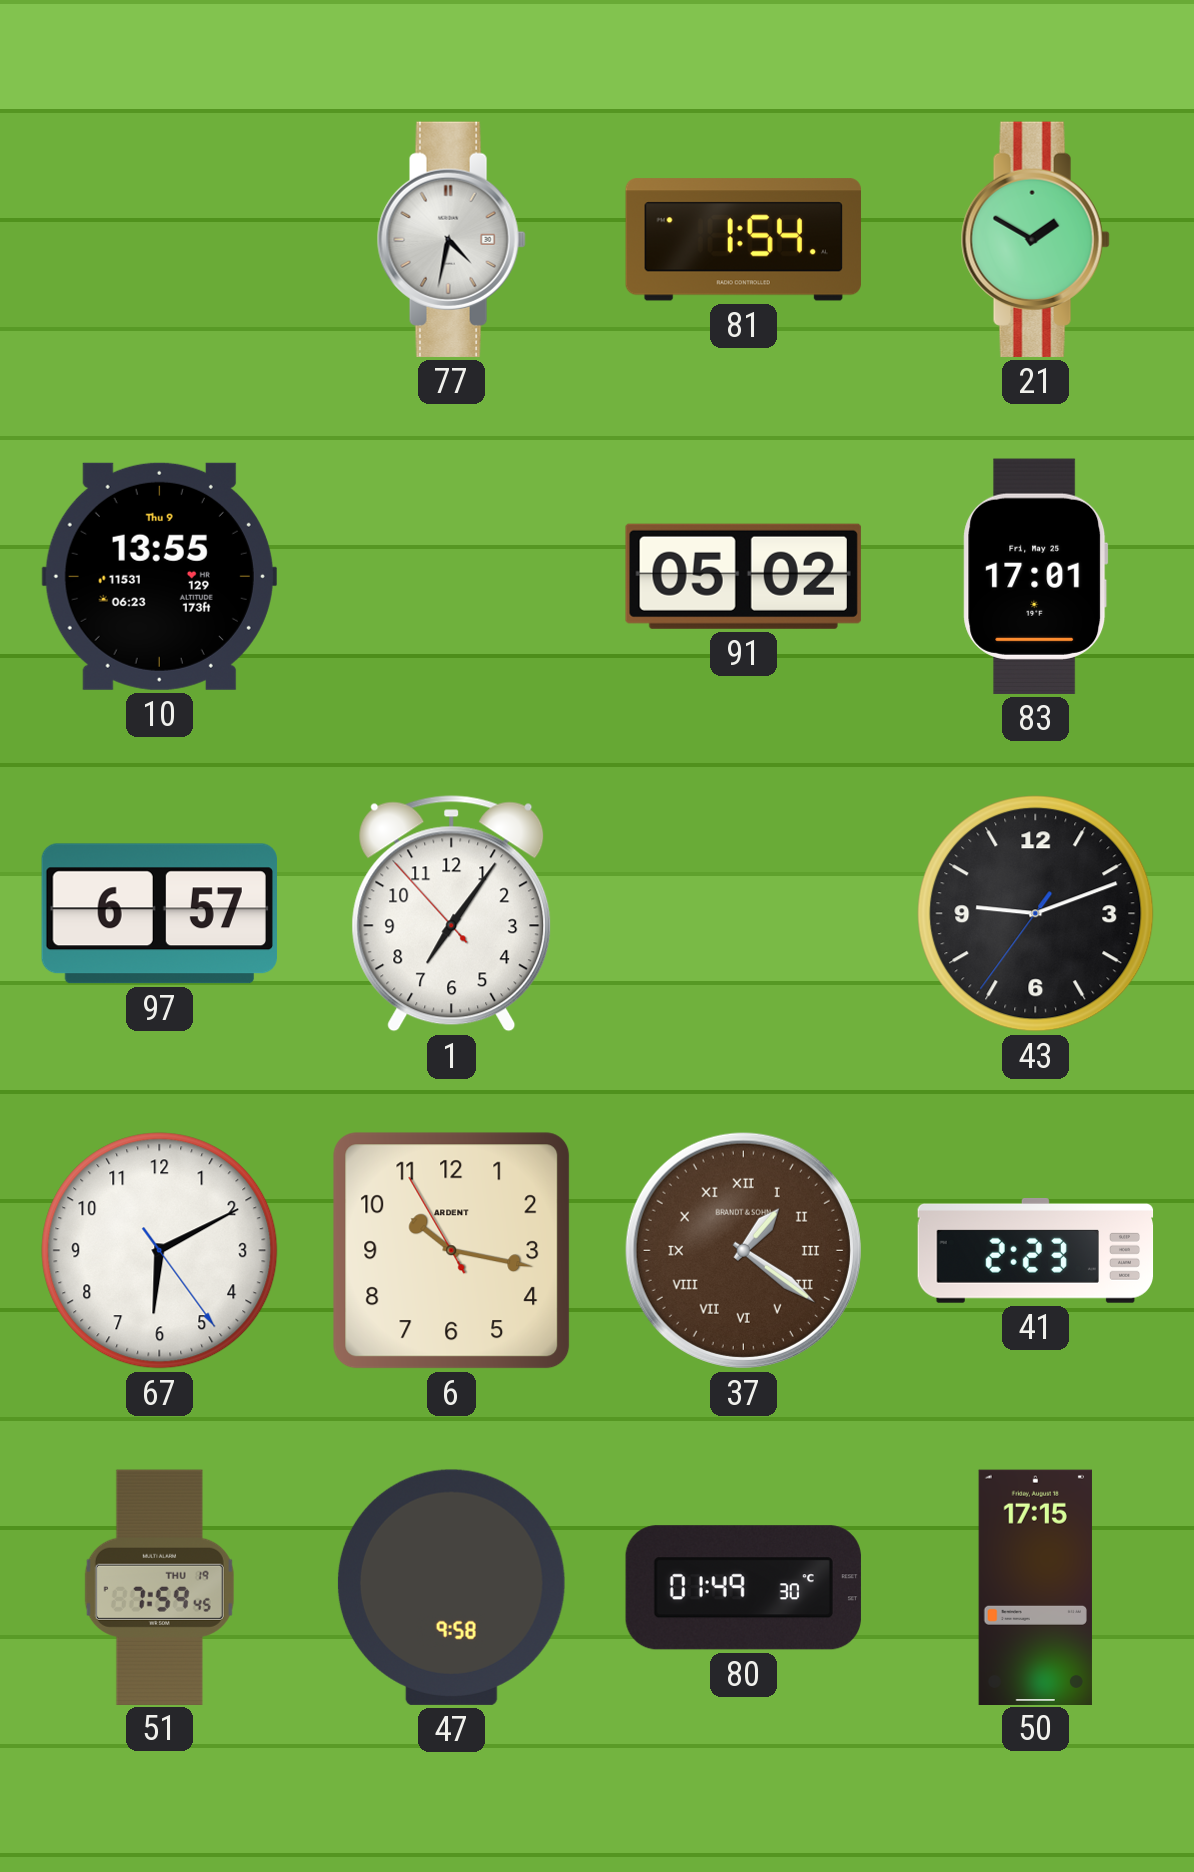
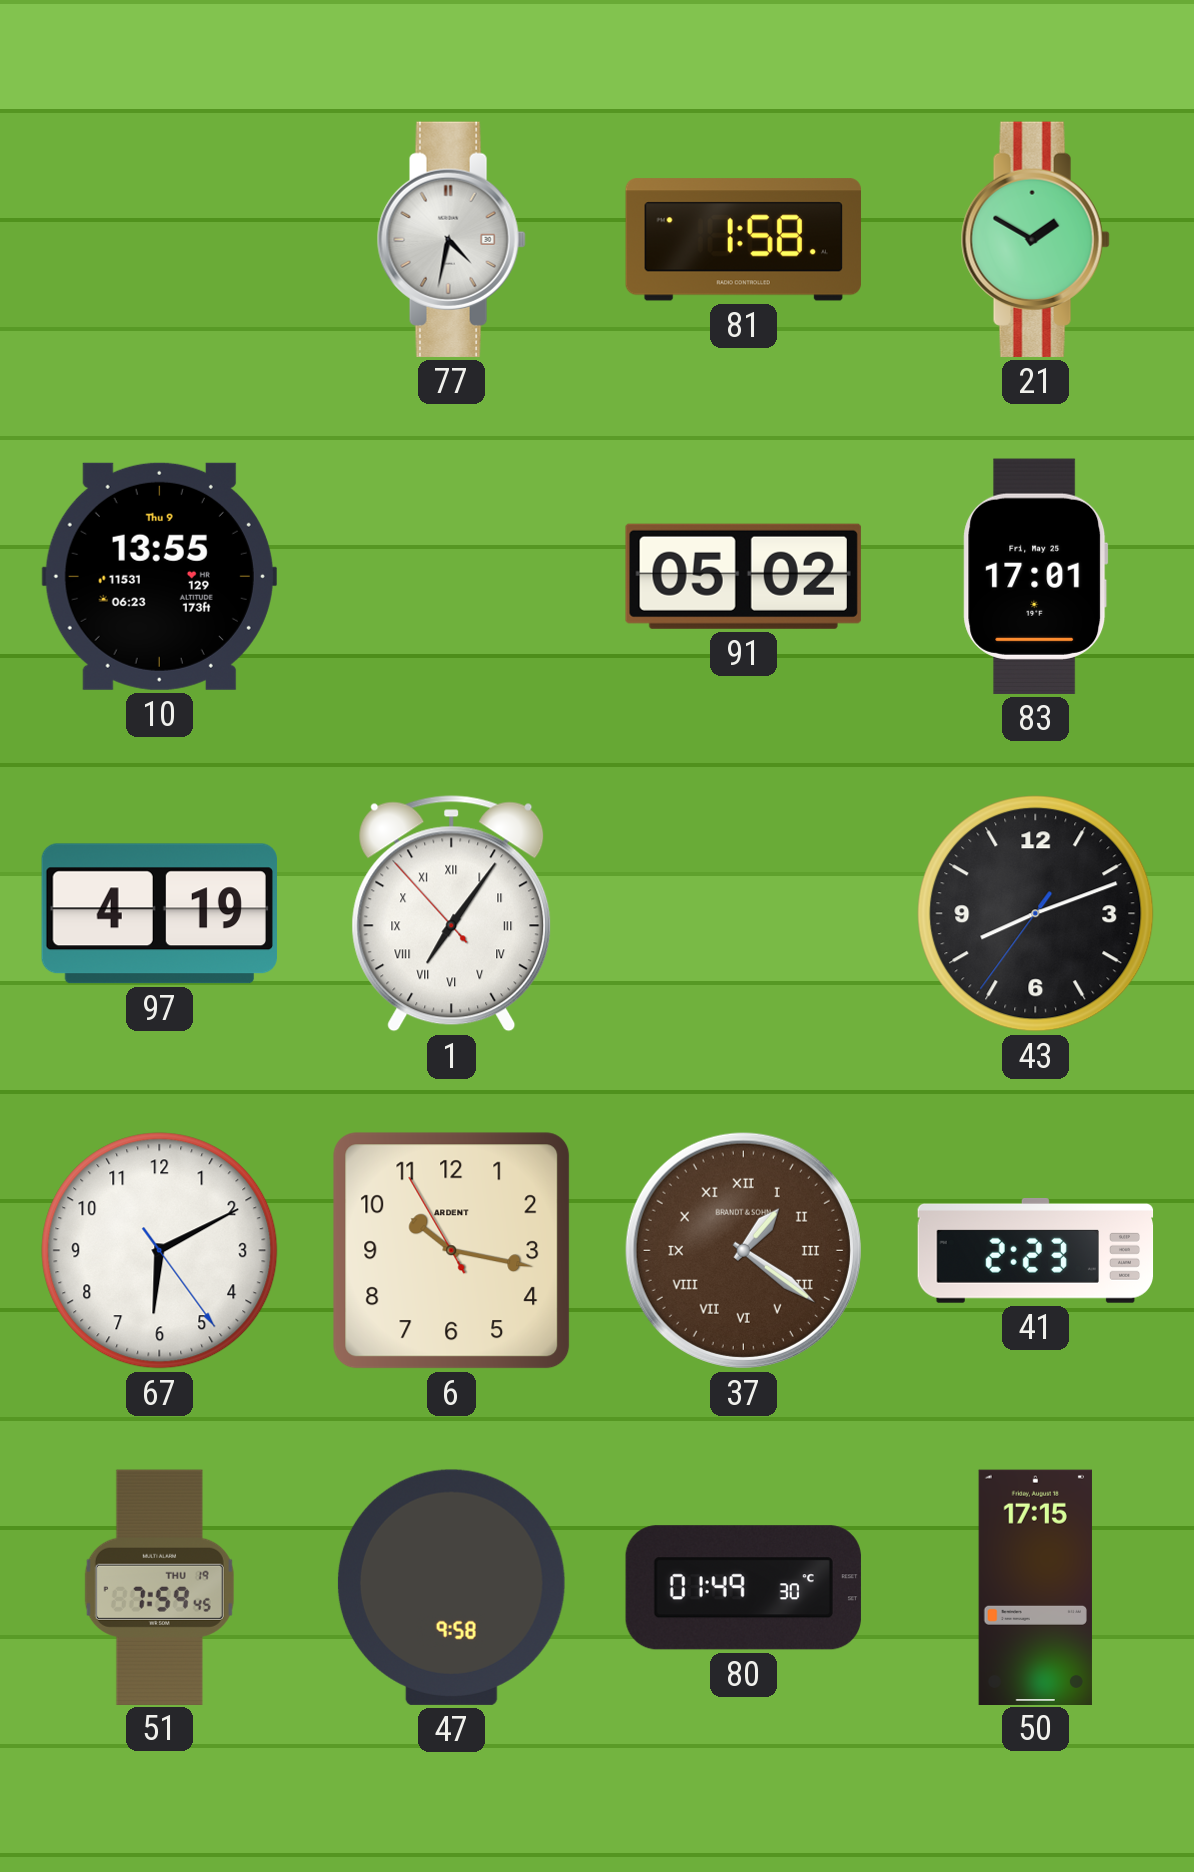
81: 1:54 -> 1:58
97: 6:57 -> 4:19
1 numerals: Arabic -> Roman
43: 9:11 -> 8:11
